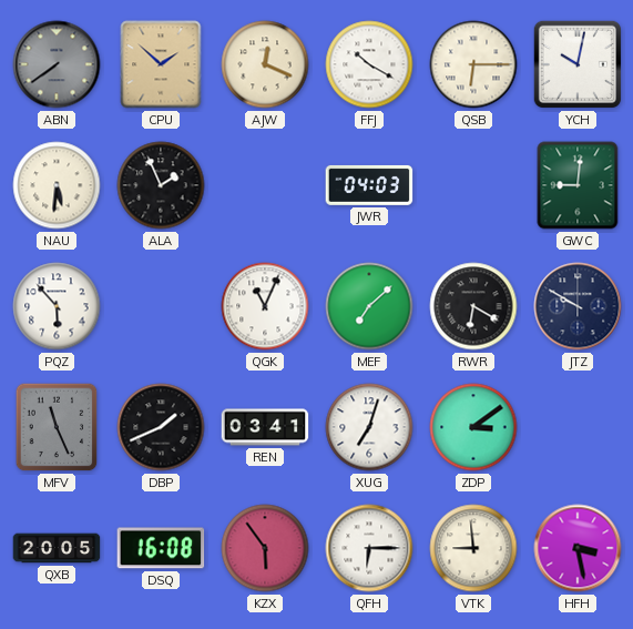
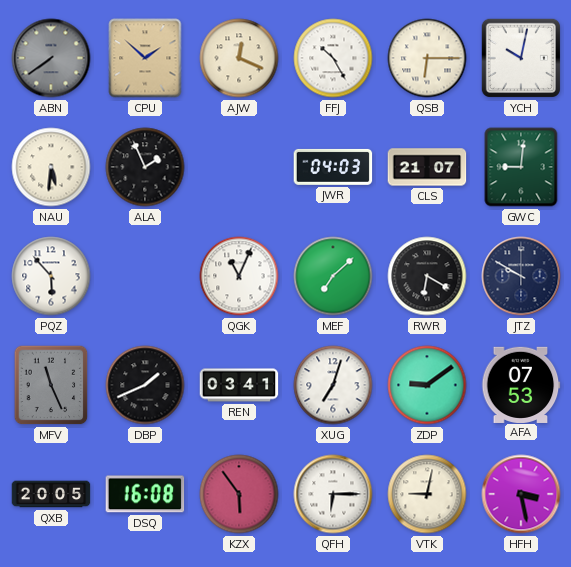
FFJ: 10:20 -> 10:25
CLS: none -> 21:07
ZDP: 3:09 -> 9:09
AFA: none -> 07:53
VTK: 8:59 -> 9:02
